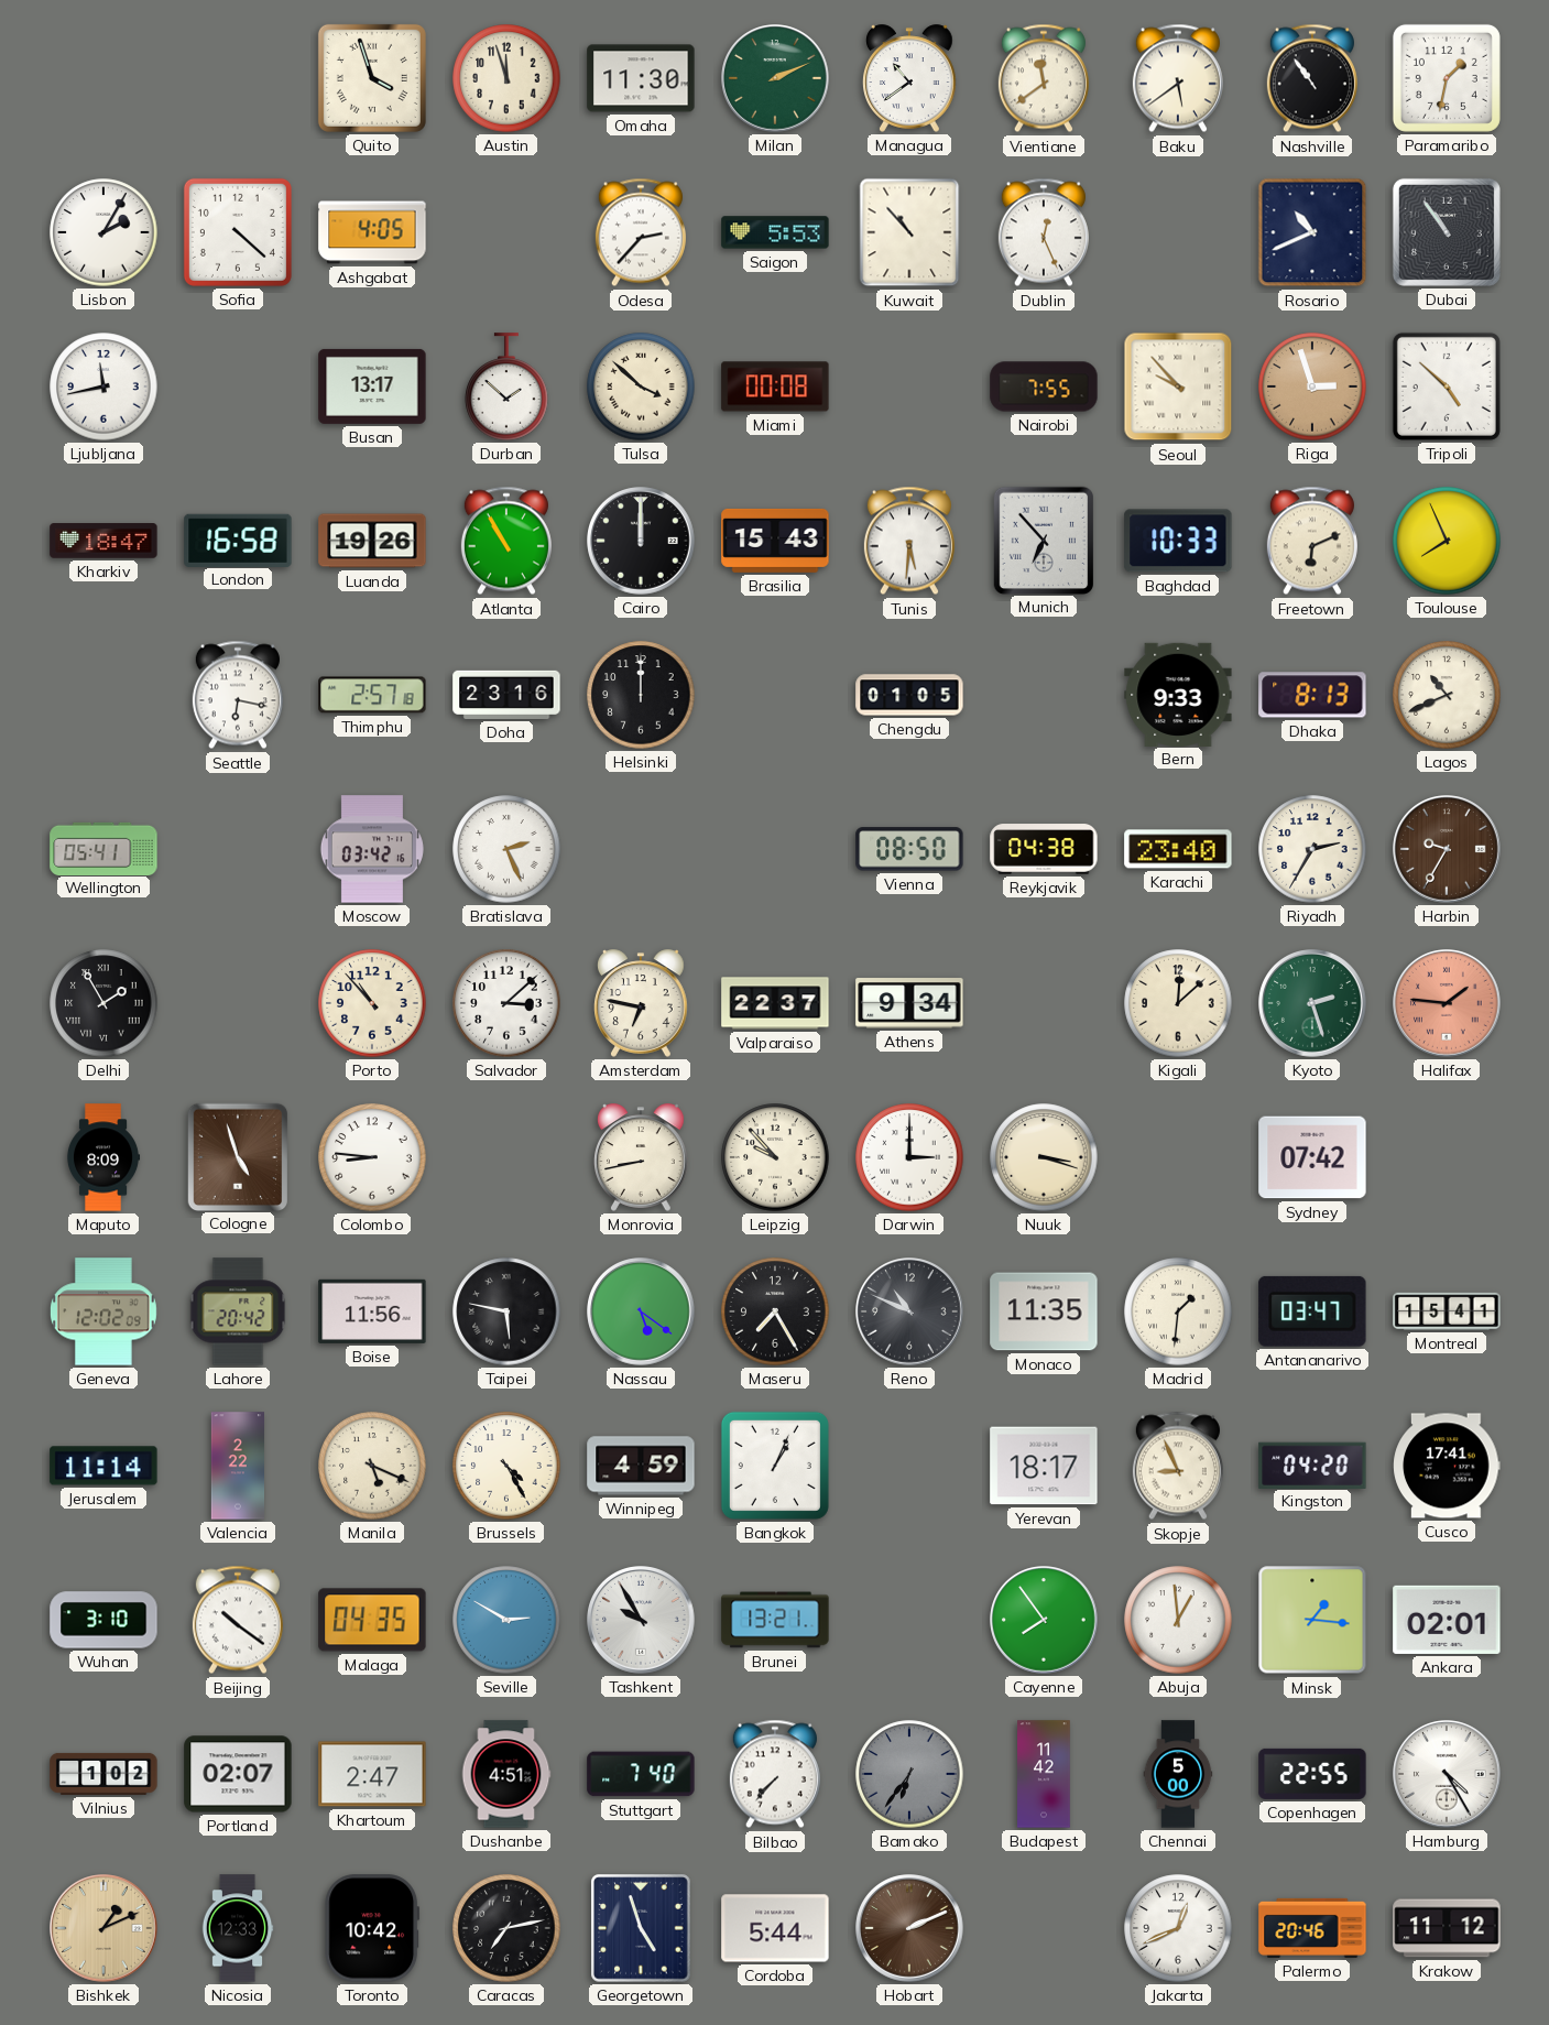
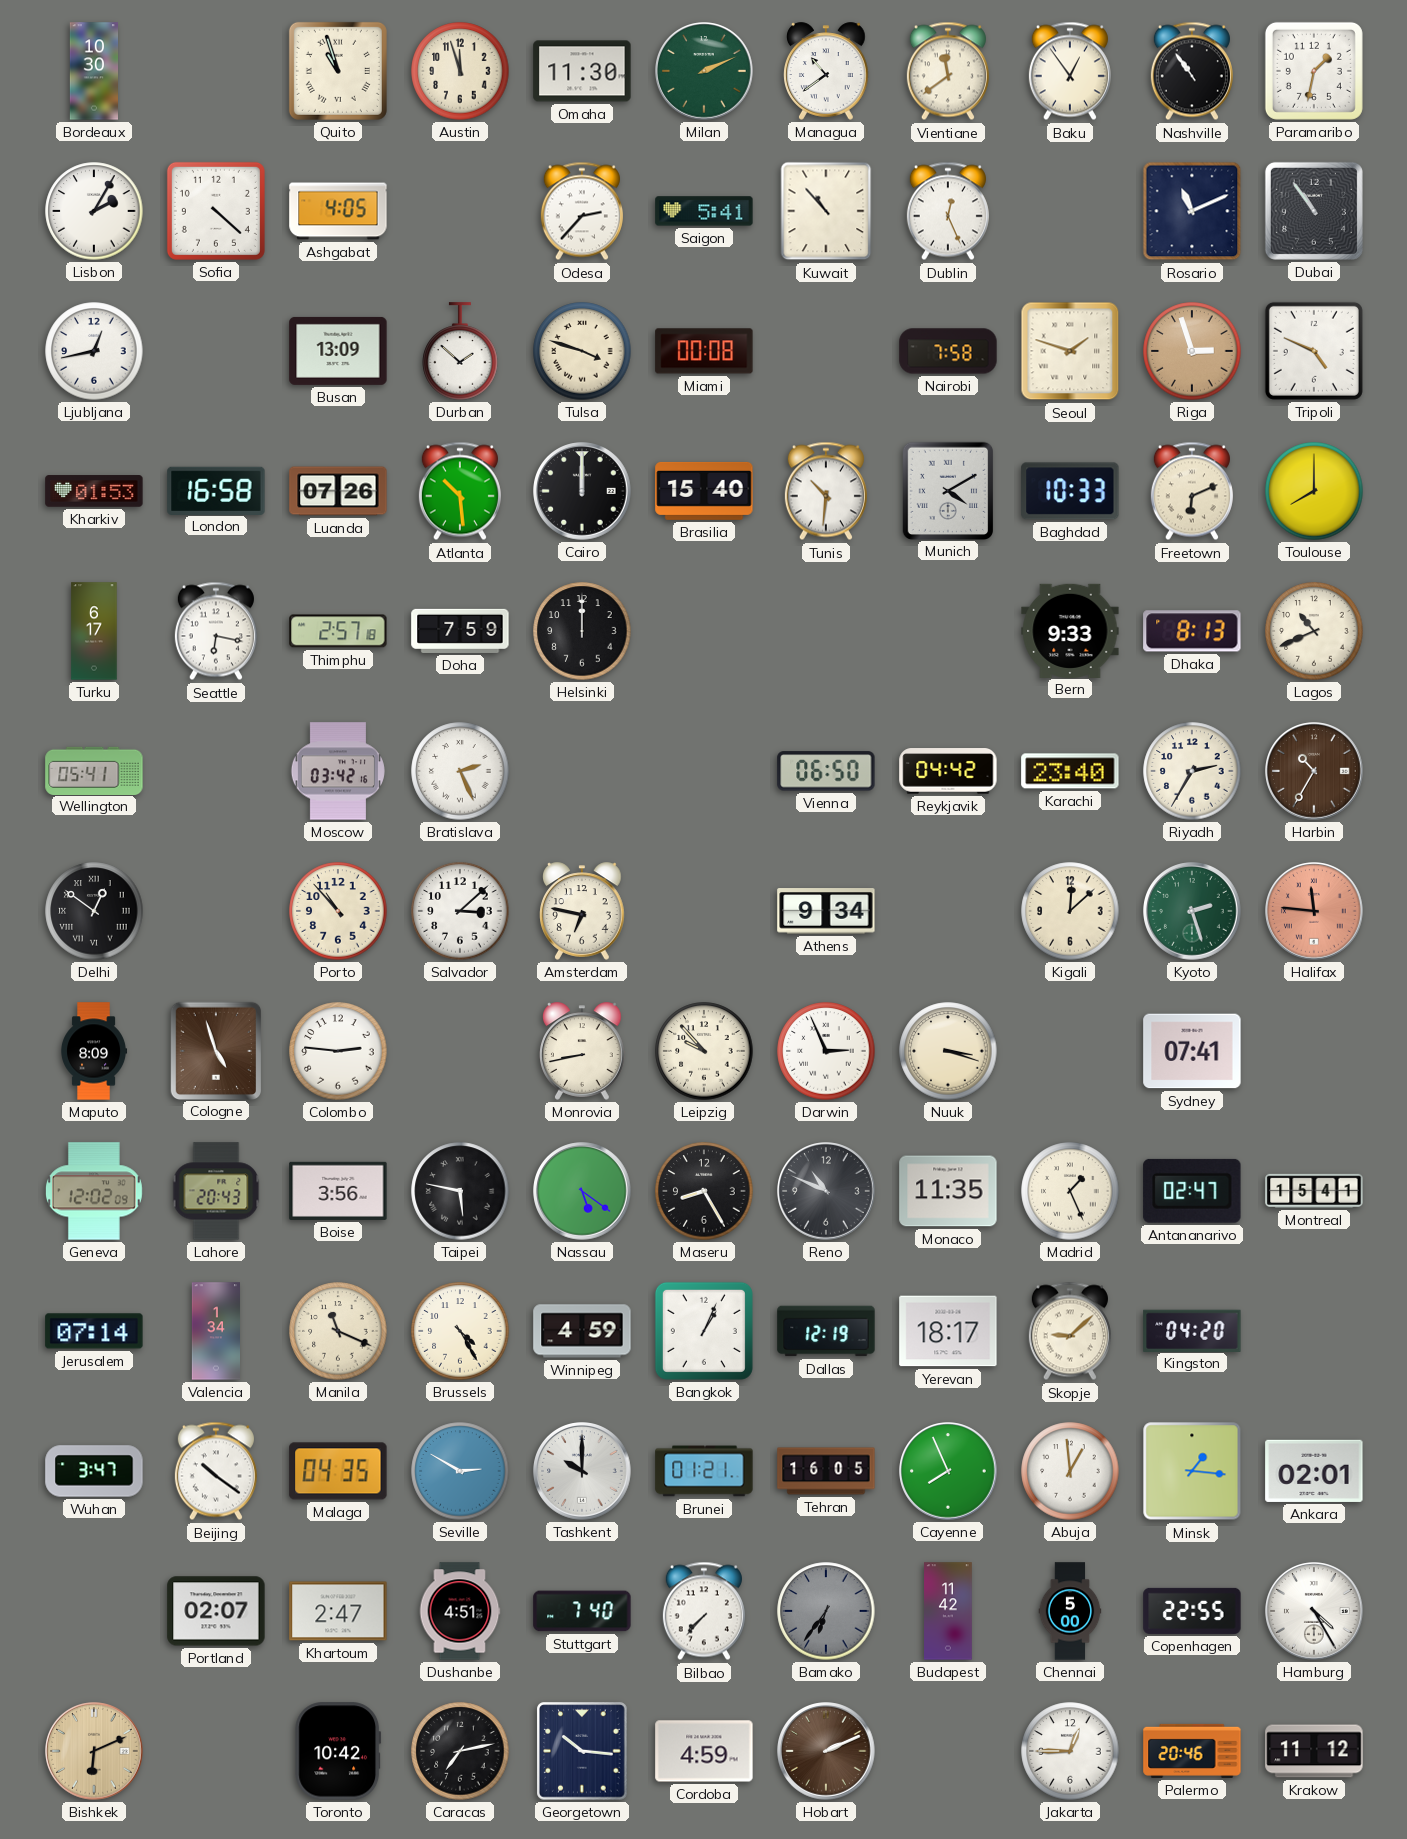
Bordeaux: none -> 10:30
Quito: 3:57 -> 10:57
Baku: 5:39 -> 12:54
Saigon: 5:53 -> 5:41
Rosario: 10:41 -> 11:11
Ljubljana: 11:43 -> 12:43
Busan: 13:17 -> 13:09
Tulsa: 3:52 -> 3:48
Nairobi: 7:55 -> 7:58
Seoul: 9:53 -> 1:48
Tripoli: 4:52 -> 4:49
Kharkiv: 18:47 -> 01:53
Luanda: 19:26 -> 07:26
Atlanta: 10:55 -> 10:29
Brasilia: 15:43 -> 15:40
Tunis: 5:31 -> 10:31
Munich: 6:53 -> 4:10
Toulouse: 7:56 -> 8:00
Turku: none -> 6:17
Doha: 23:16 -> 7:59
Chengdu: 01:05 -> none
Vienna: 08:50 -> 06:50
Reykjavik: 04:38 -> 04:42
Harbin: 9:35 -> 10:35
Delhi: 1:55 -> 12:51
Valparaiso: 22:37 -> none
Halifax: 1:46 -> 11:46
Colombo: 8:46 -> 2:46
Darwin: 3:00 -> 2:56
Sydney: 07:42 -> 07:41
Lahore: 20:42 -> 20:43
Boise: 11:56 -> 3:56
Maseru: 7:25 -> 8:25
Madrid: 1:31 -> 1:26
Antananarivo: 03:47 -> 02:47
Jerusalem: 11:14 -> 07:14
Valencia: 2:22 -> 1:34
Manila: 5:19 -> 11:19
Dallas: none -> 12:19
Skopje: 8:56 -> 9:08
Cusco: 17:41 -> none
Wuhan: 3:10 -> 3:47
Tashkent: 9:55 -> 10:00
Brunei: 13:21 -> 01:21
Tehran: none -> 16:05
Cayenne: 7:54 -> 7:56
Vilnius: 1:02 -> none
Bishkek: 1:11 -> 6:11
Nicosia: 12:33 -> none
Georgetown: 4:57 -> 10:16
Cordoba: 5:44 -> 4:59
Jakarta: 12:41 -> 12:45
